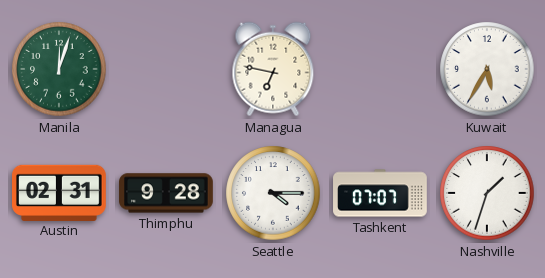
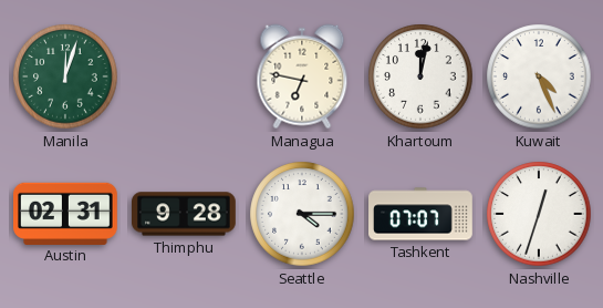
Khartoum: none -> 12:02
Kuwait: 5:35 -> 4:26
Nashville: 1:33 -> 12:33
